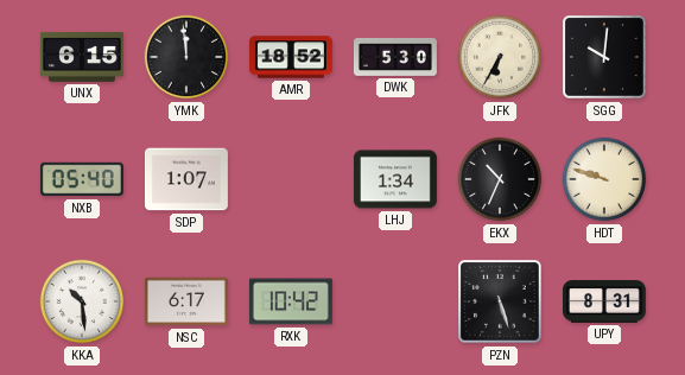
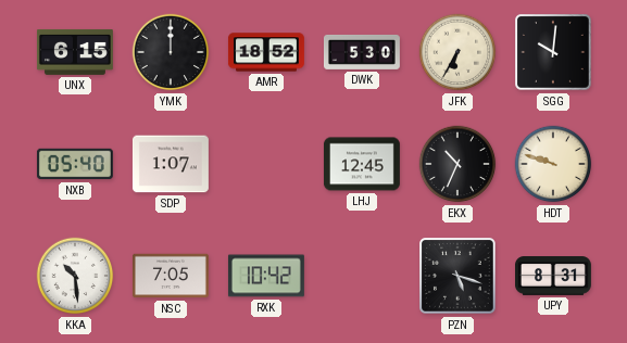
YMK: 11:59 -> 12:00
LHJ: 1:34 -> 12:45
NSC: 6:17 -> 7:05
PZN: 5:27 -> 5:18
